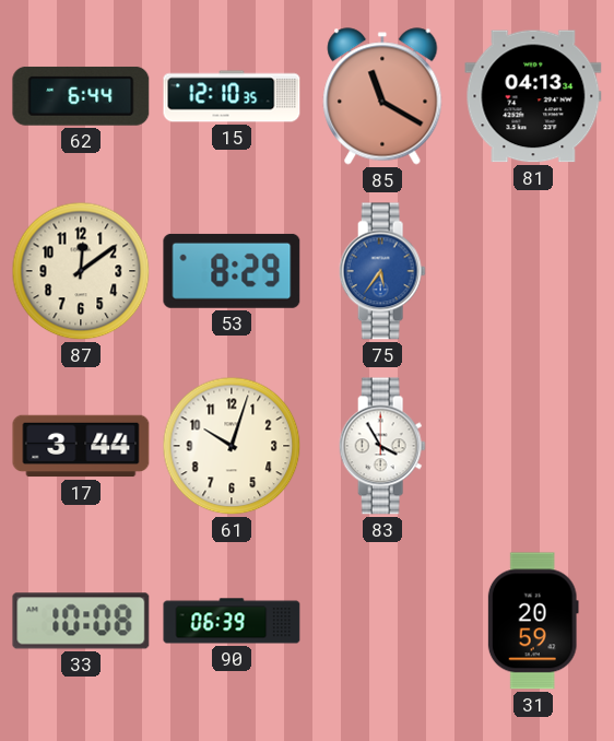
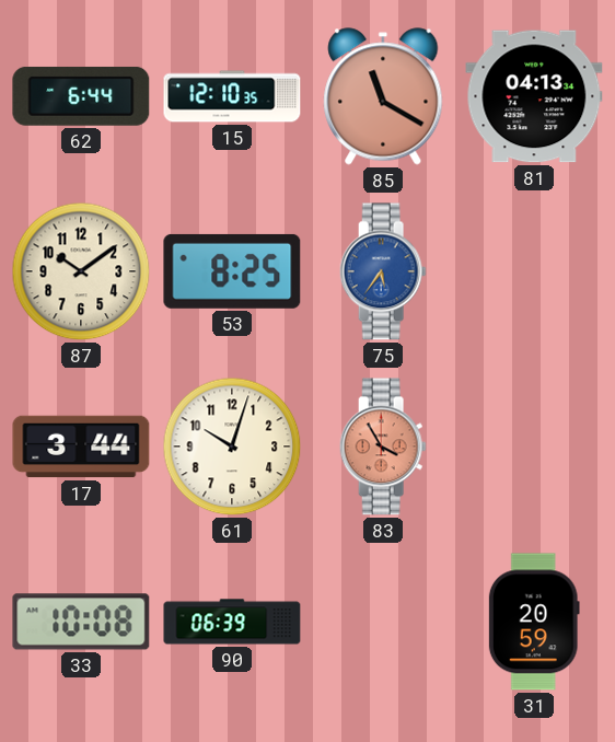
87: 12:09 -> 10:09
53: 8:29 -> 8:25
83 dial: white -> salmon
